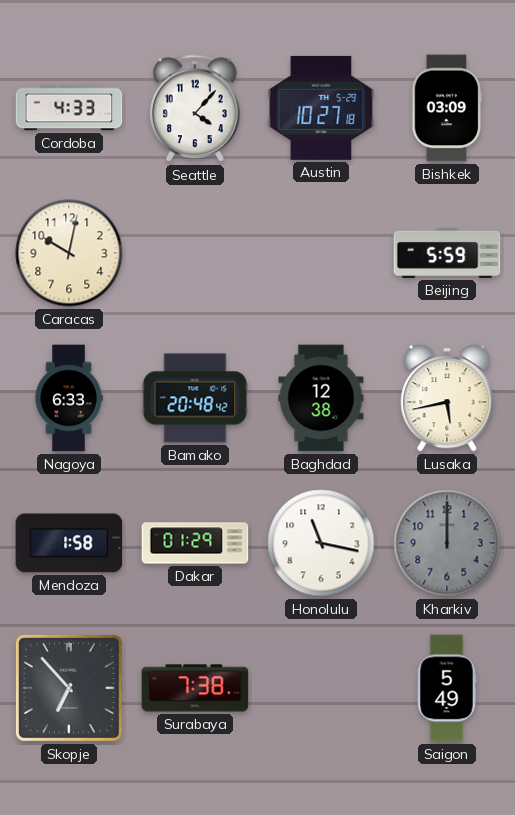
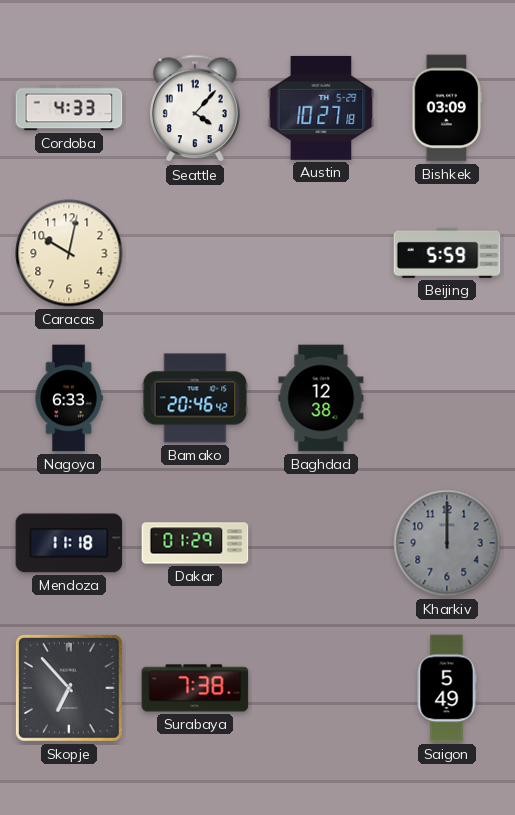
Bamako: 20:48 -> 20:46
Lusaka: 5:43 -> none
Mendoza: 1:58 -> 11:18
Honolulu: 11:17 -> none
